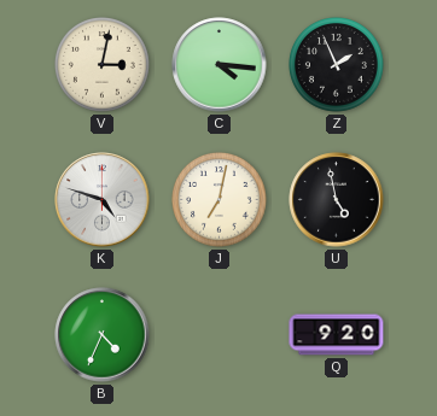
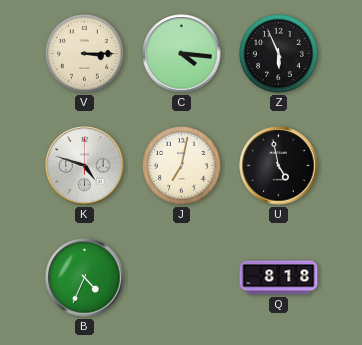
V: 3:02 -> 3:15
Z: 1:56 -> 5:56
Q: 9:20 -> 8:18
